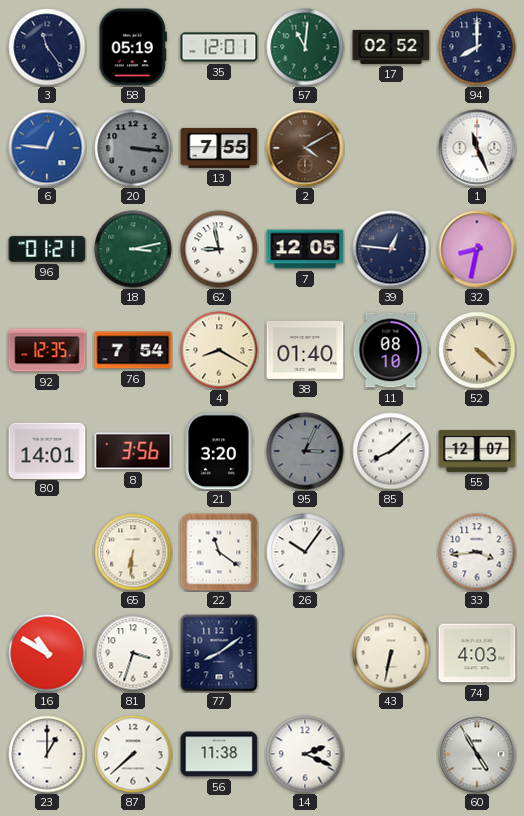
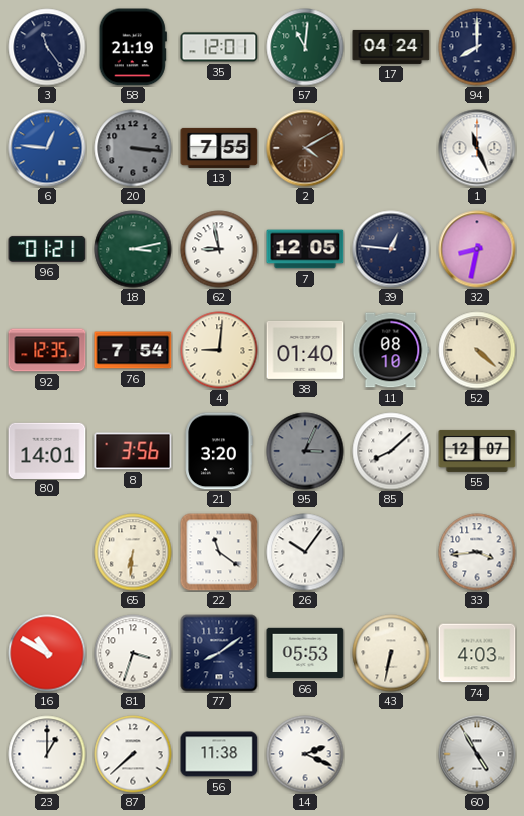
58: 05:19 -> 21:19
17: 02:52 -> 04:24
4: 8:20 -> 9:01
66: none -> 05:53
